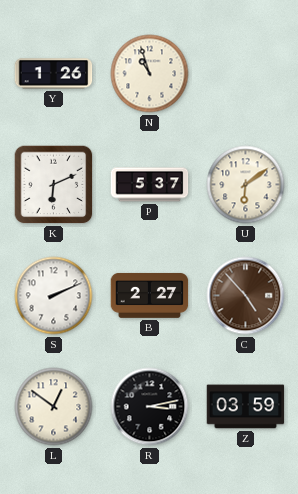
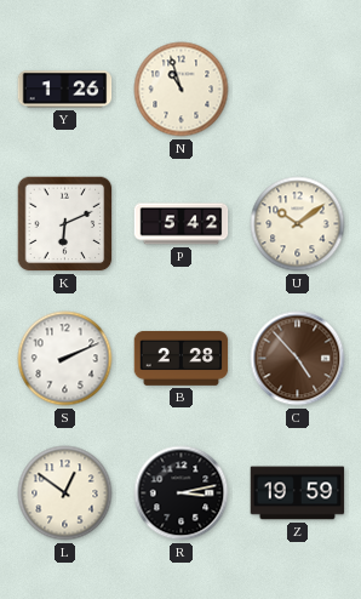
P: 5:37 -> 5:42
U: 6:09 -> 10:09
B: 2:27 -> 2:28
Z: 03:59 -> 19:59
